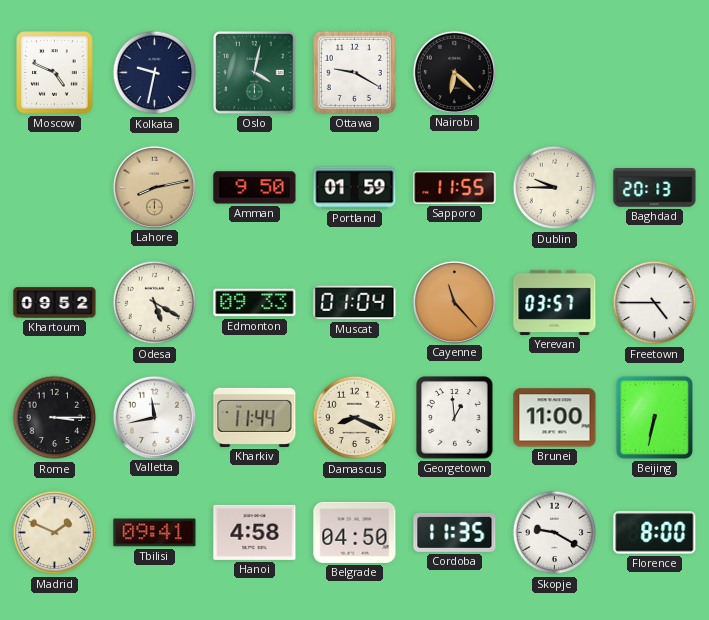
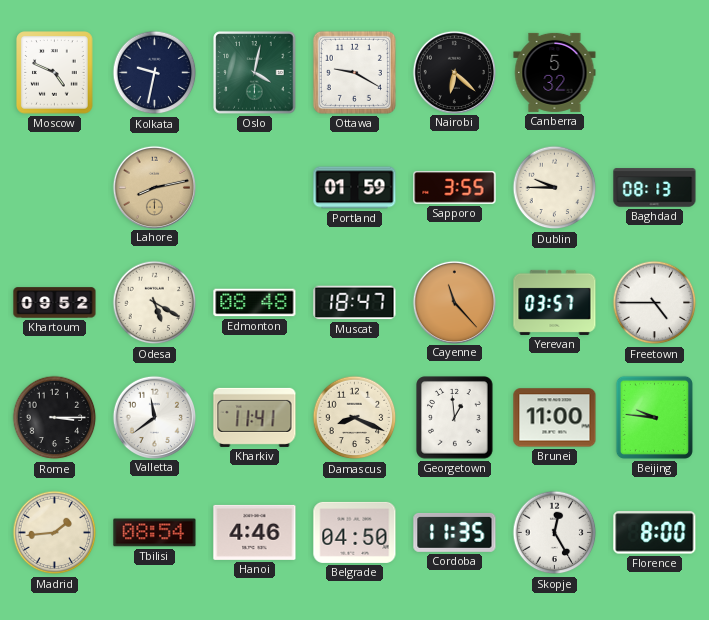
Canberra: none -> 5:32
Amman: 9:50 -> none
Sapporo: 11:55 -> 3:55
Baghdad: 20:13 -> 08:13
Edmonton: 09:33 -> 08:48
Muscat: 01:04 -> 18:47
Valletta: 11:43 -> 11:39
Kharkiv: 11:44 -> 11:41
Beijing: 6:32 -> 9:46
Madrid: 1:49 -> 1:44
Tbilisi: 09:41 -> 08:54
Hanoi: 4:58 -> 4:46
Skopje: 9:20 -> 12:25
